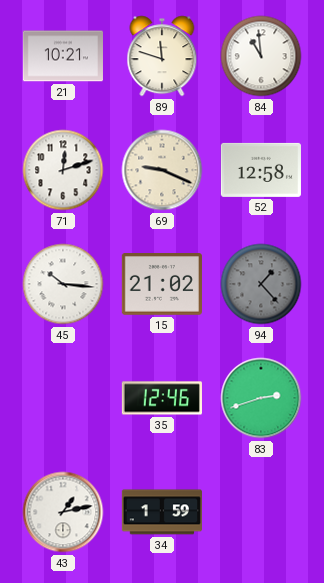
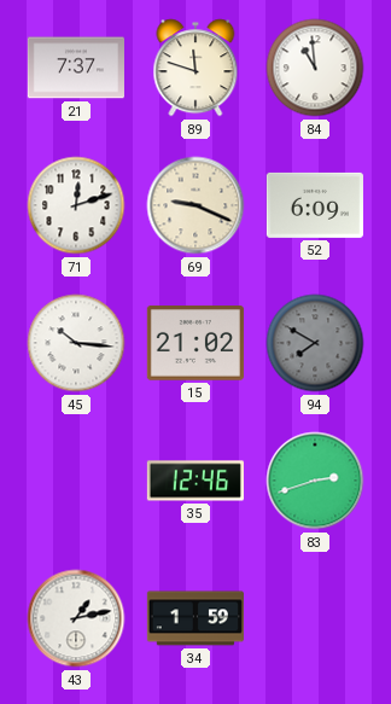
21: 10:21 -> 7:37
52: 12:58 -> 6:09
94: 1:23 -> 7:50
